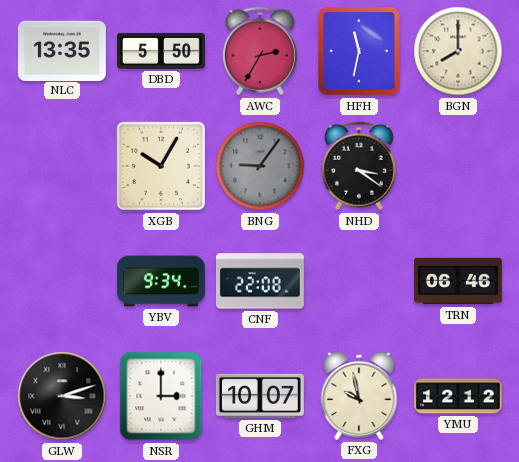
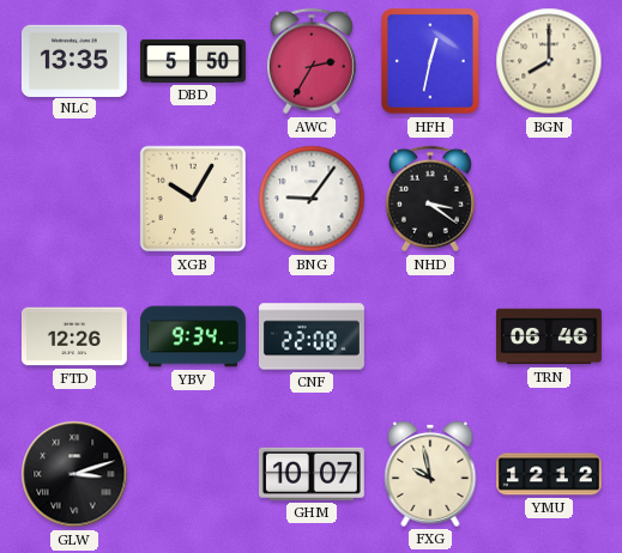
HFH: 11:32 -> 12:32
BNG dial: grey -> white
FTD: none -> 12:26
NSR: 3:00 -> none
